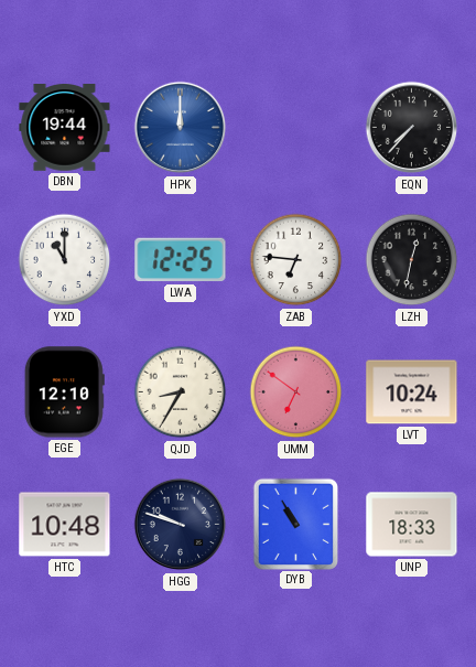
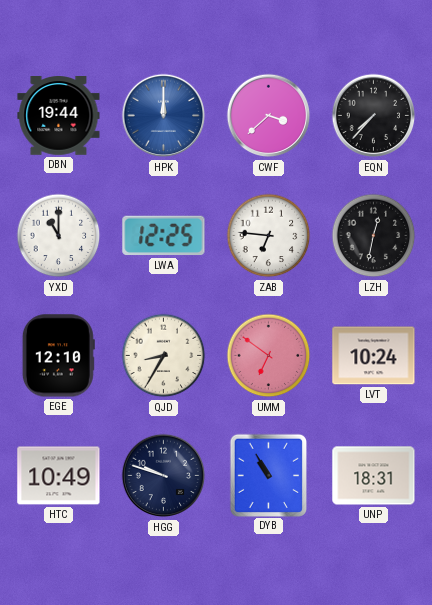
CWF: none -> 3:38
HTC: 10:48 -> 10:49
UNP: 18:33 -> 18:31
